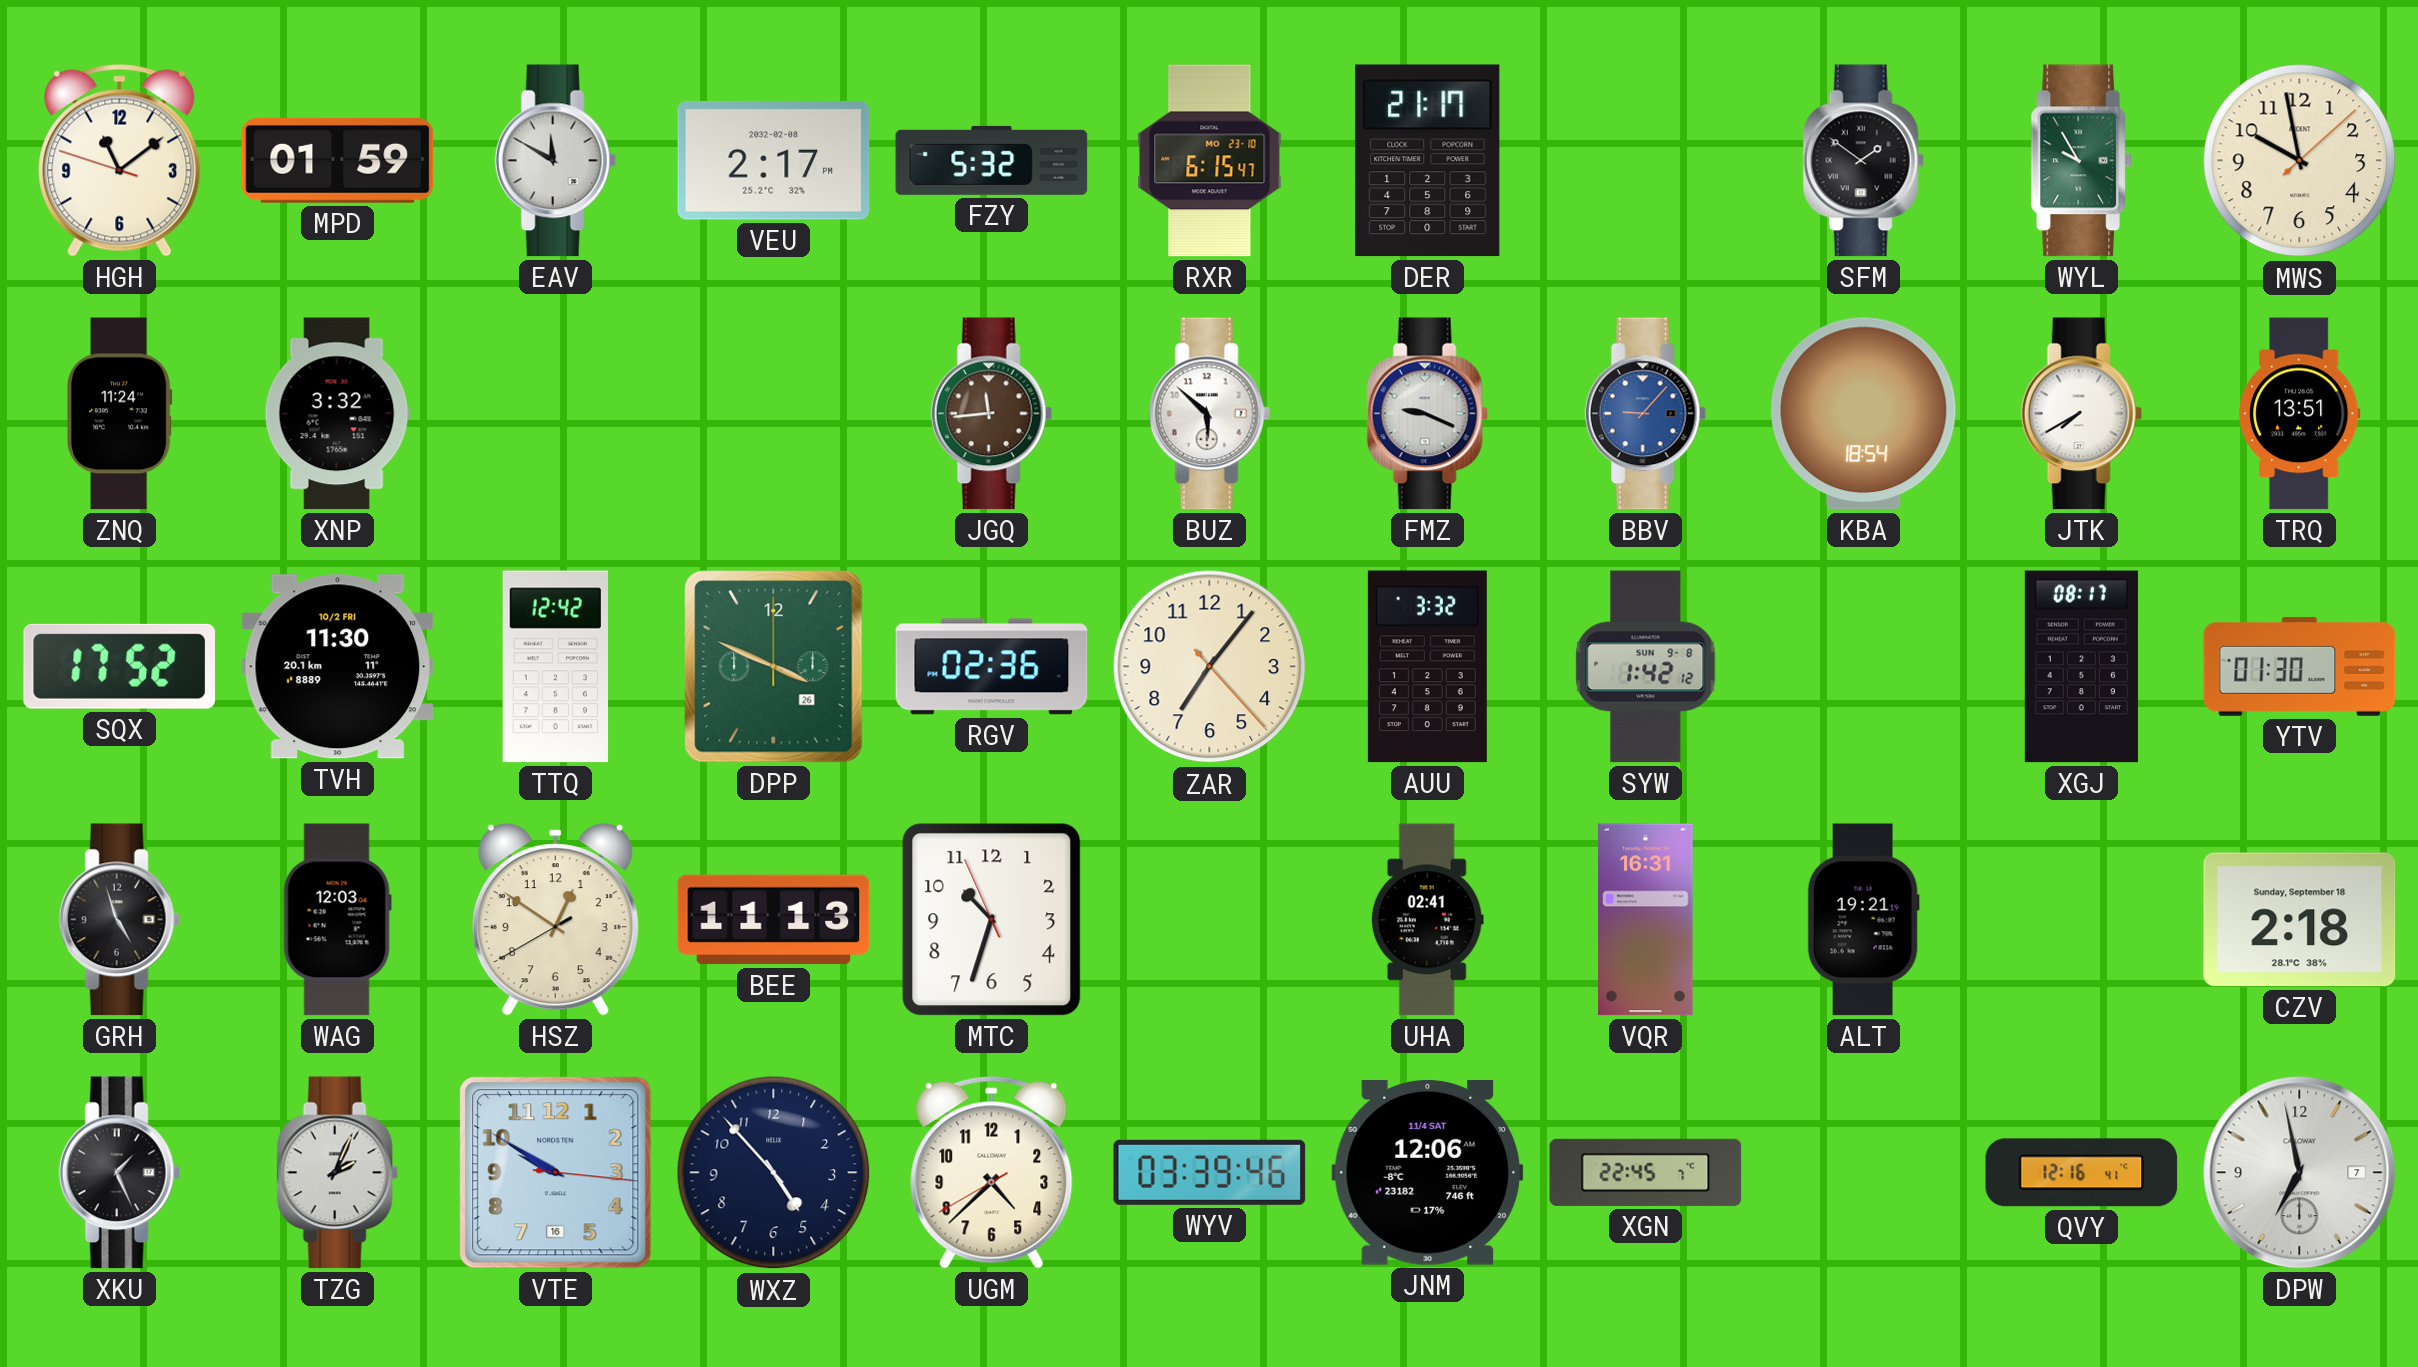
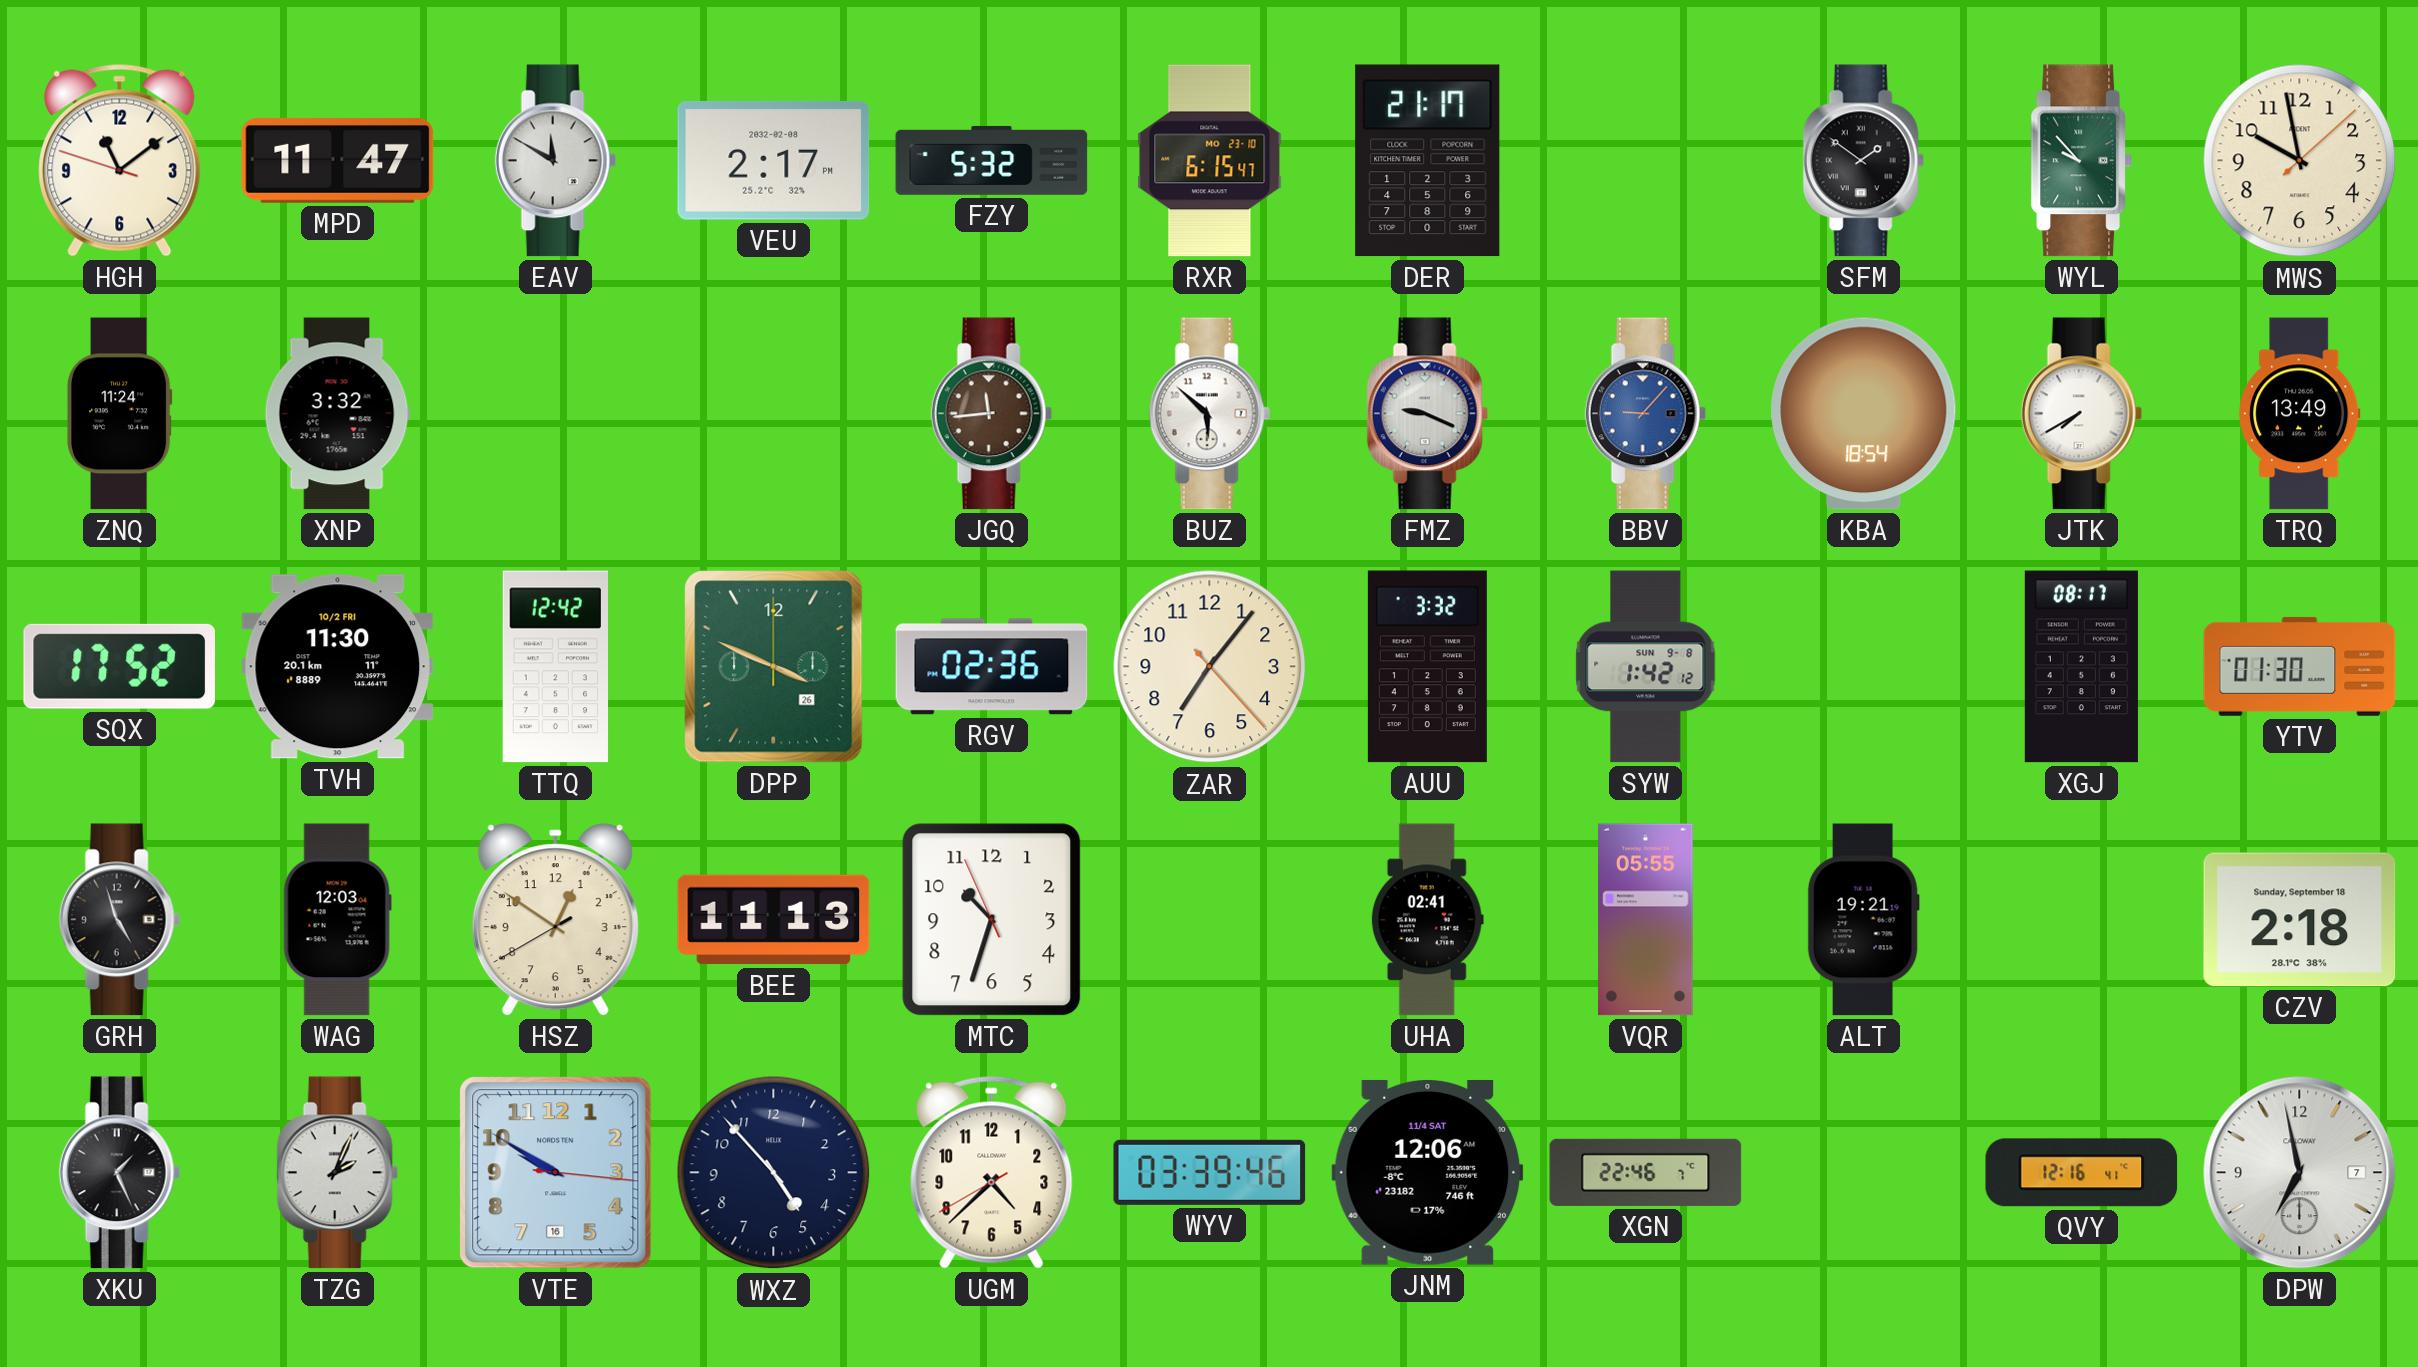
MPD: 01:59 -> 11:47
WYL: 9:55 -> 9:53
TRQ: 13:51 -> 13:49
VQR: 16:31 -> 05:55
XGN: 22:45 -> 22:46
